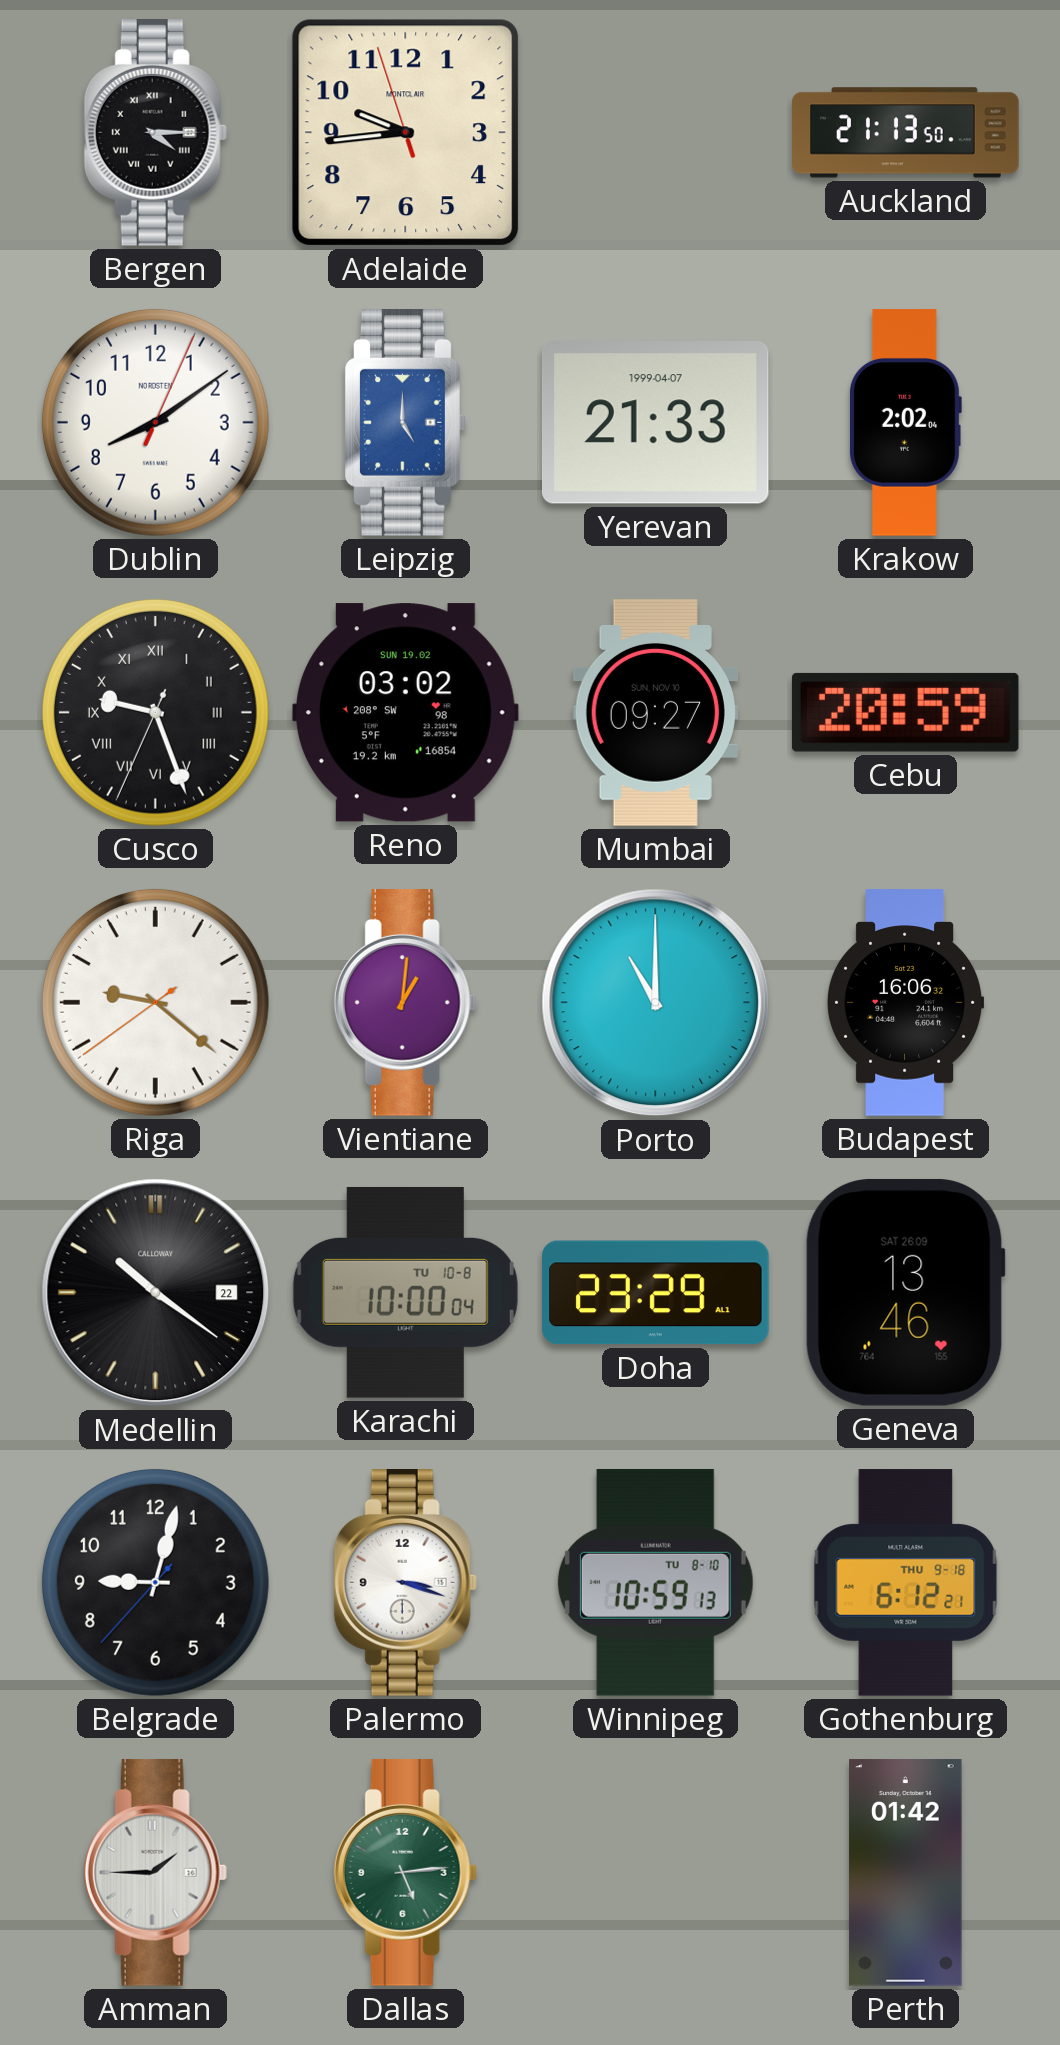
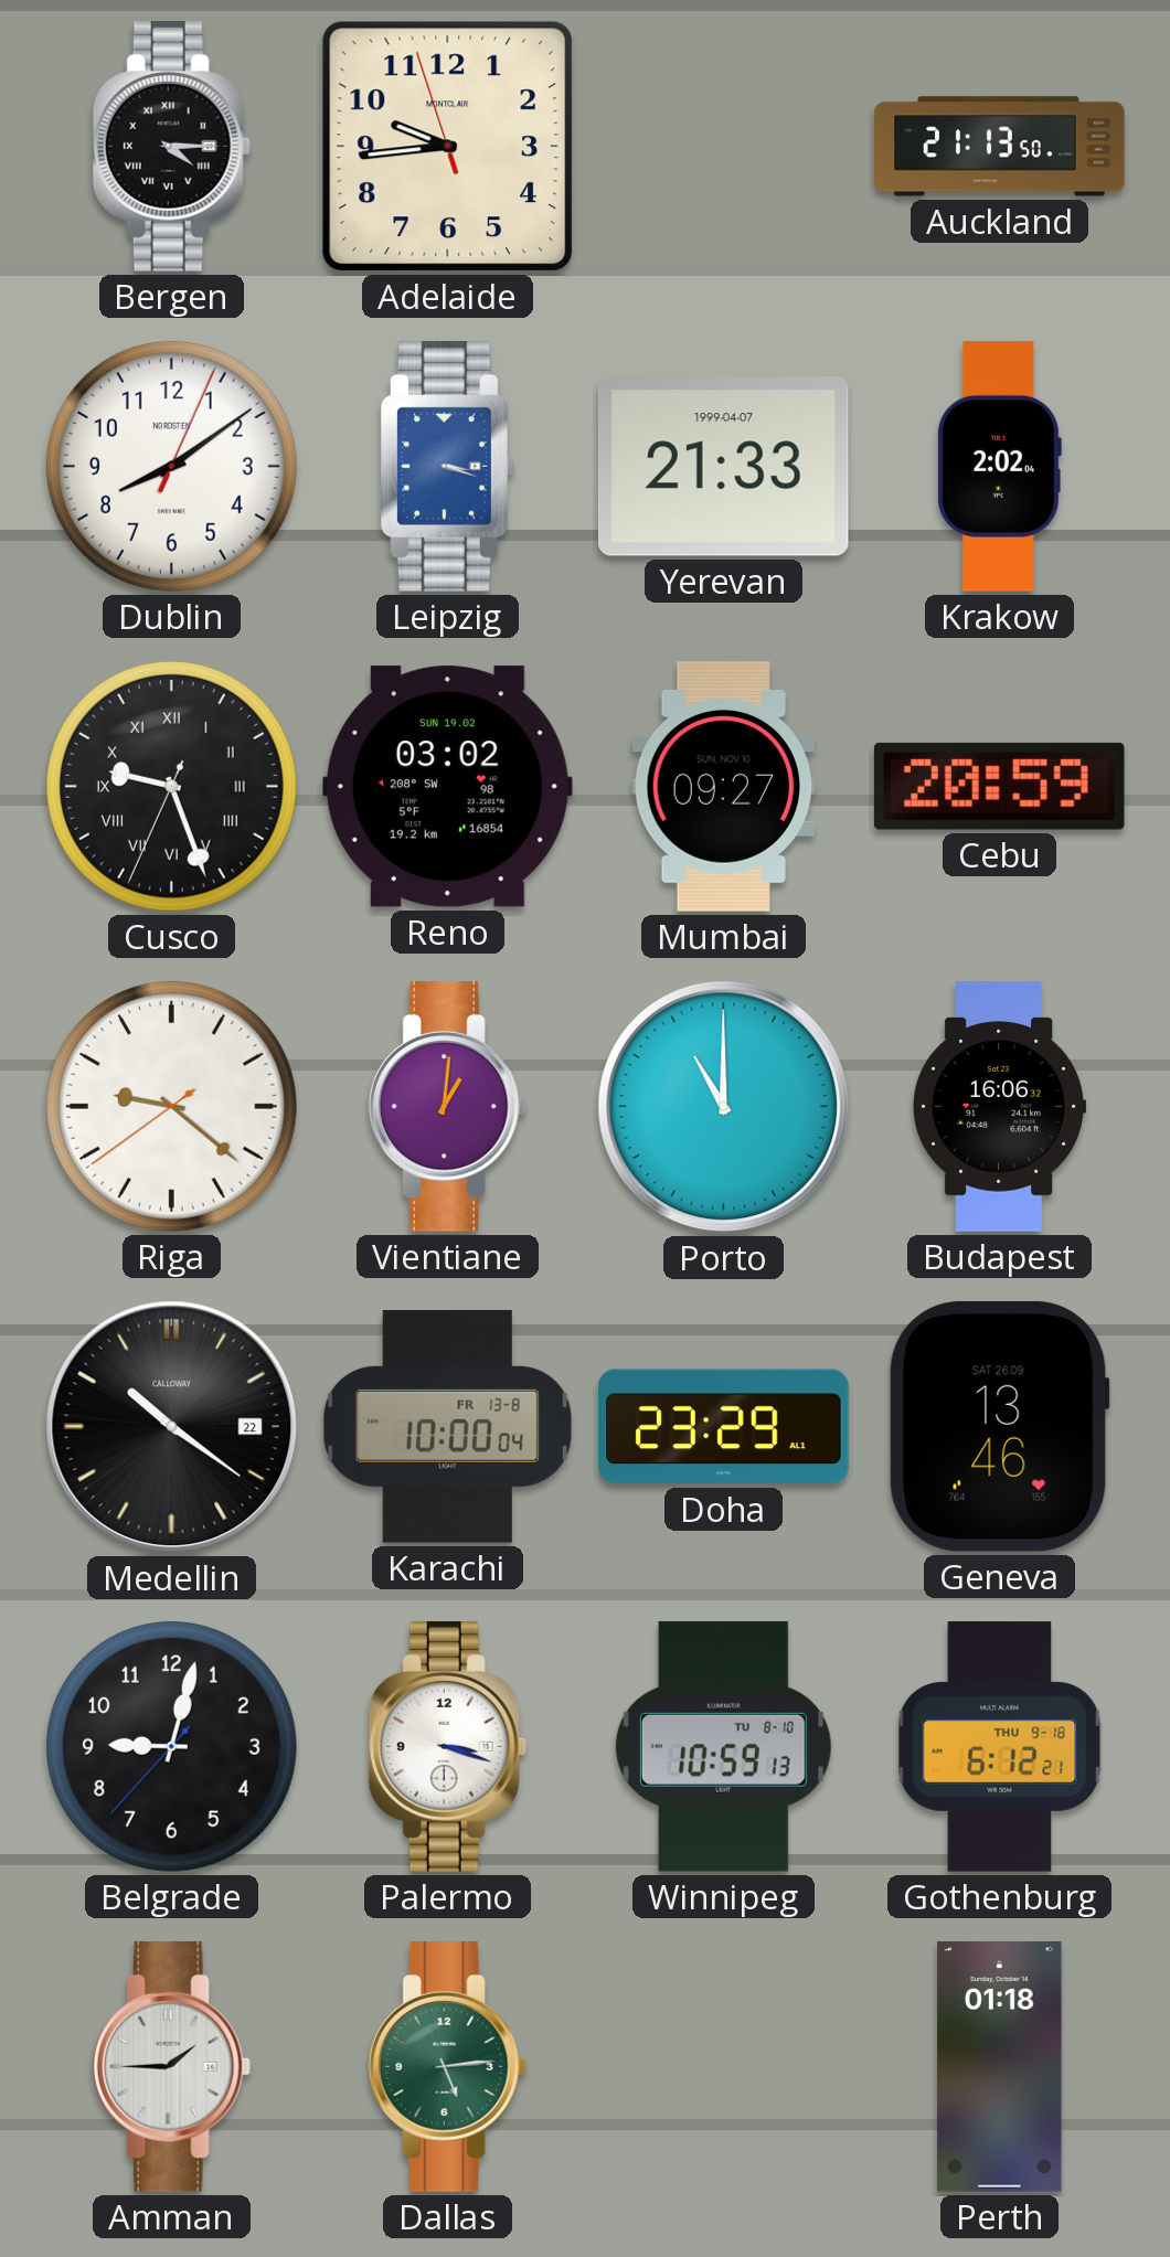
Leipzig: 5:00 -> 3:18
Karachi date: TU 10-8 -> FR 13-8
Perth: 01:42 -> 01:18
